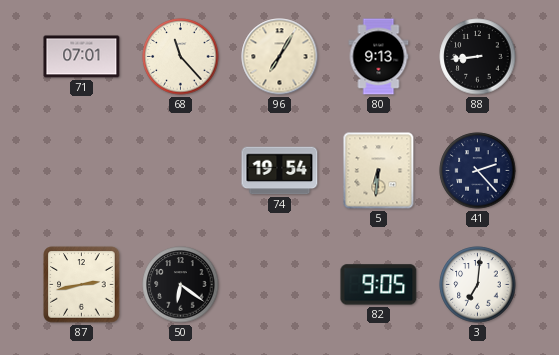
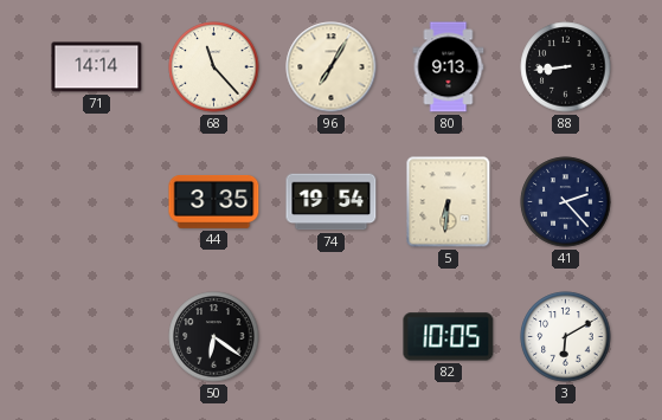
71: 07:01 -> 14:14
44: none -> 3:35
87: 2:43 -> none
82: 9:05 -> 10:05
3: 7:01 -> 6:10
